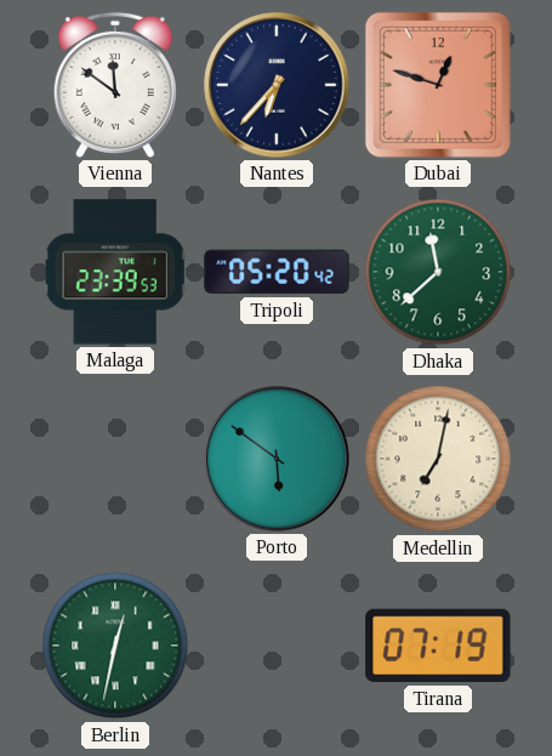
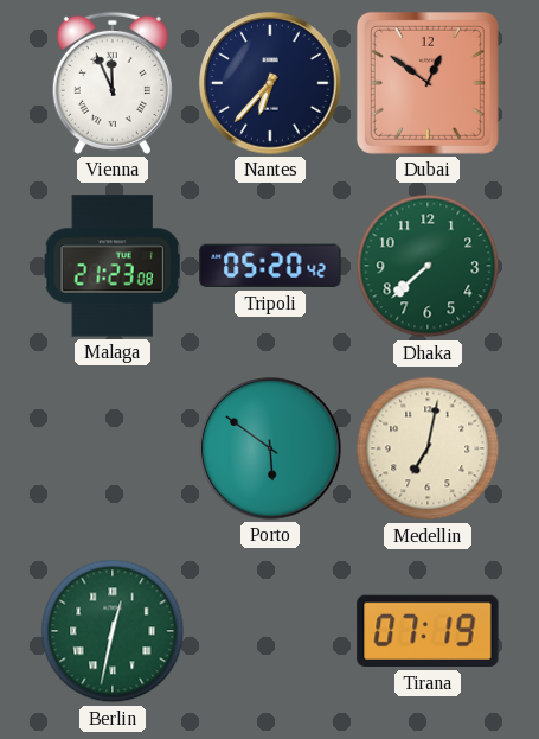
Vienna: 11:51 -> 11:56
Dubai: 12:48 -> 12:51
Malaga: 23:39 -> 21:23
Dhaka: 11:38 -> 7:38
